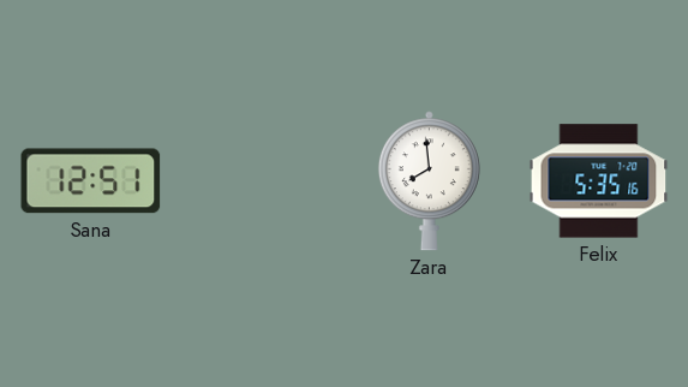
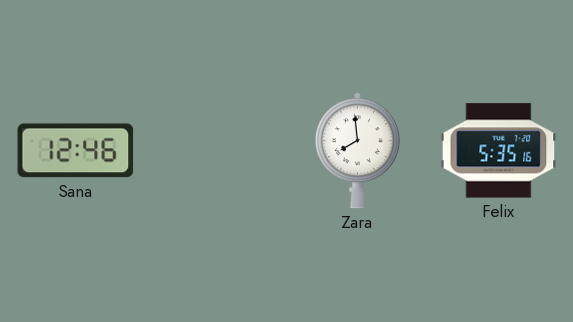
Sana: 12:51 -> 12:46
